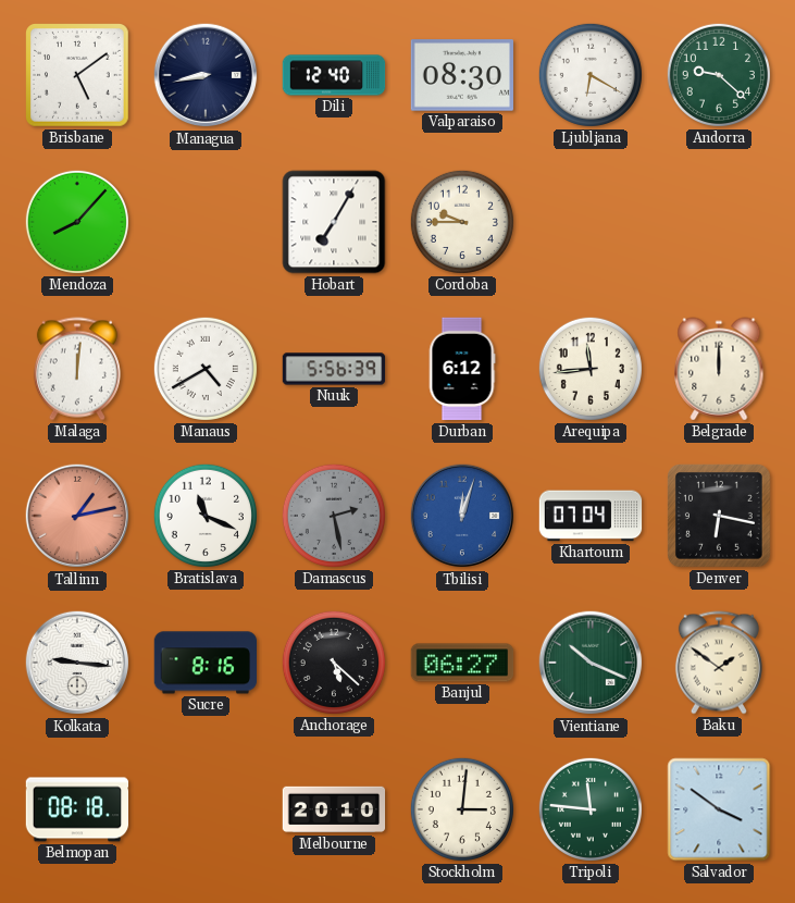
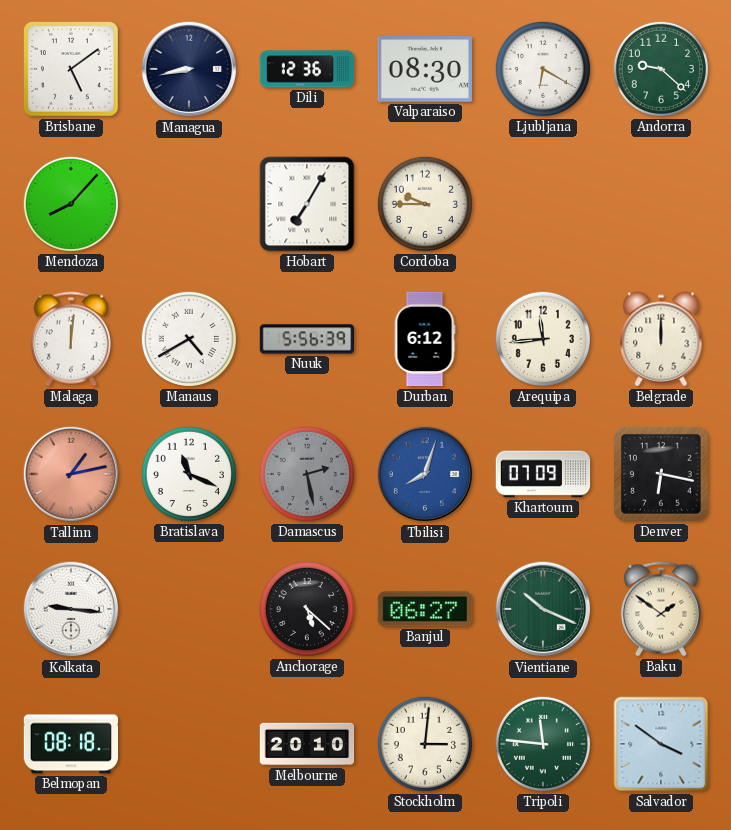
Dili: 12:40 -> 12:36
Tbilisi: 12:03 -> 8:03
Khartoum: 07:04 -> 07:09
Sucre: 8:16 -> none
